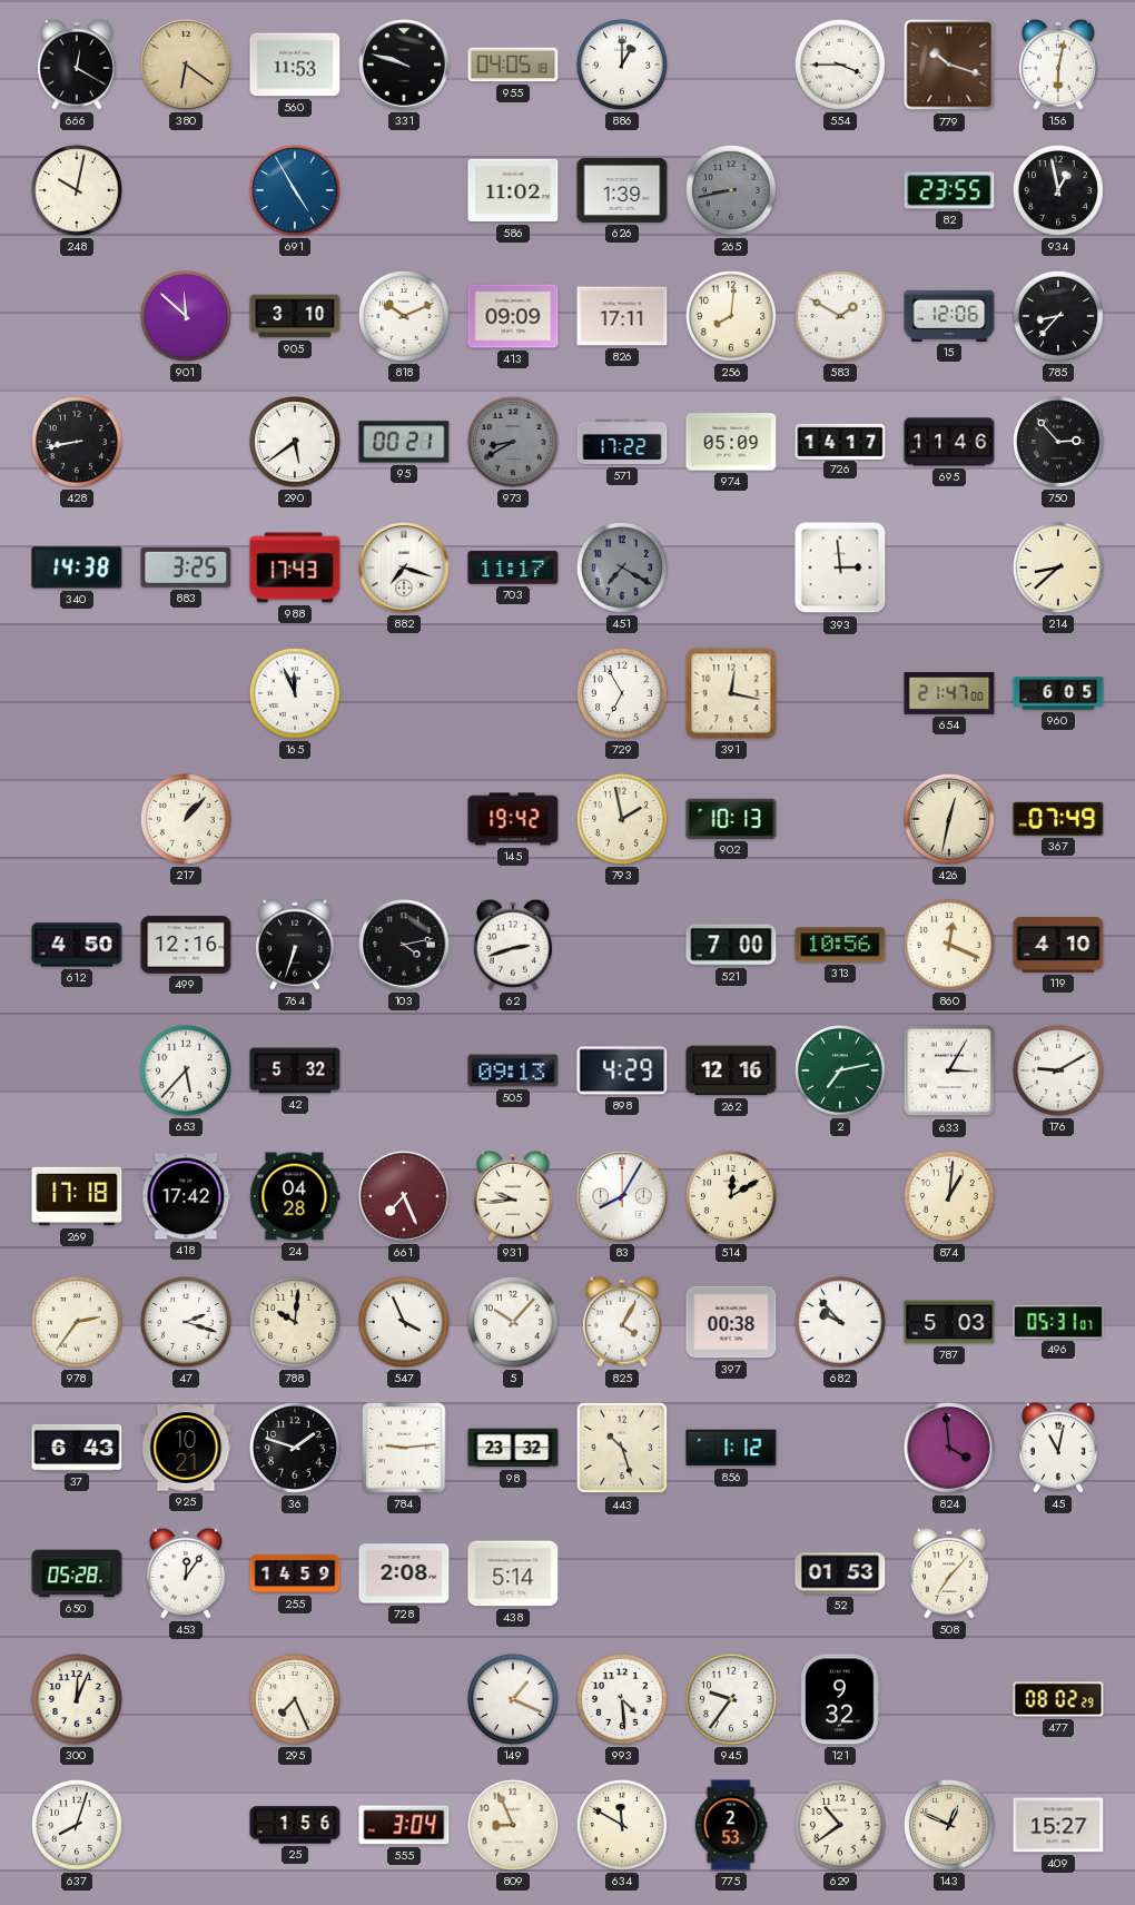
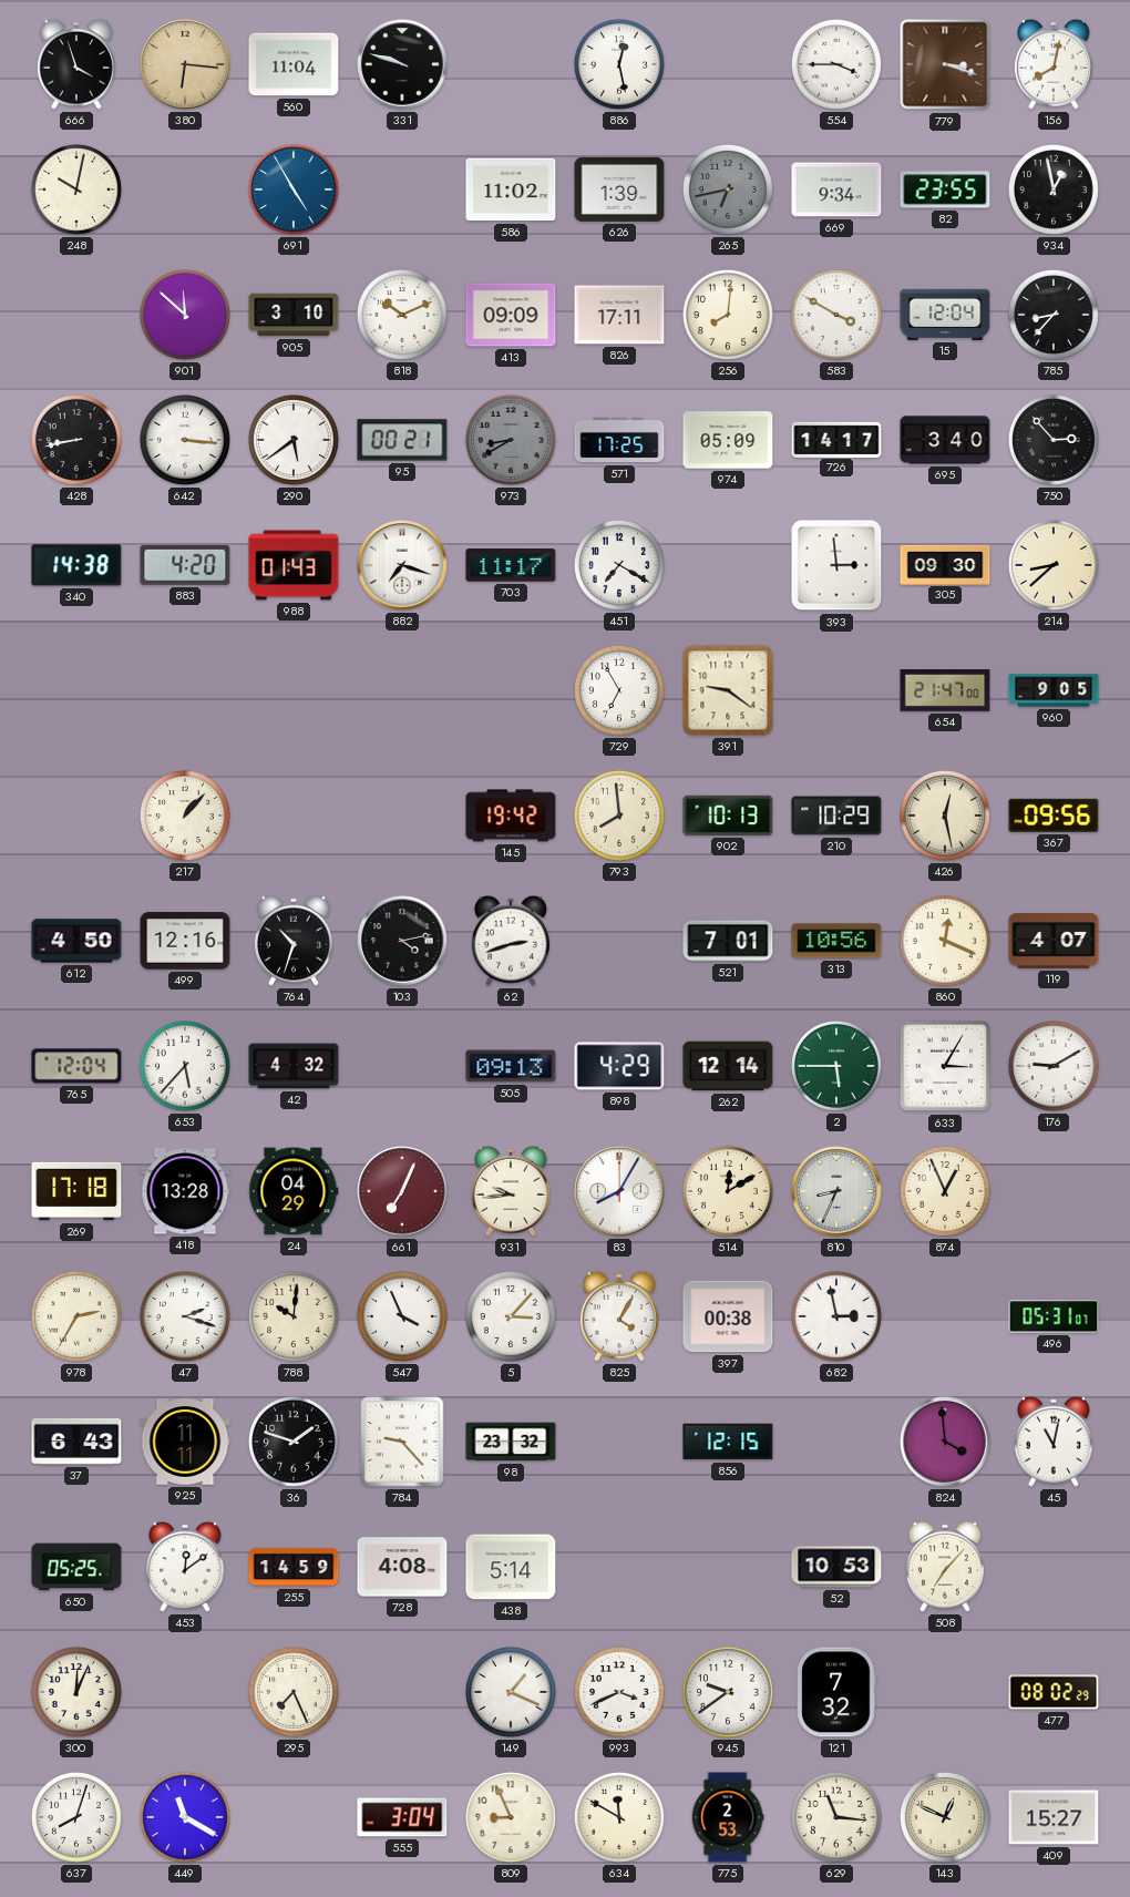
666: 12:20 -> 3:57
380: 6:21 -> 6:16
560: 11:53 -> 11:04
955: 04:05 -> none
886: 1:00 -> 12:28
779: 10:18 -> 3:18
156: 6:02 -> 8:02
265: 8:43 -> 6:43
669: none -> 9:34
583: 1:50 -> 3:50
15: 12:06 -> 12:04
642: none -> 3:16
571: 17:22 -> 17:25
695: 11:46 -> 3:40
883: 3:25 -> 4:20
988: 17:43 -> 01:43
451 dial: grey -> white
305: none -> 09:30
165: 11:56 -> none
391: 12:17 -> 9:21
960: 6:05 -> 9:05
793: 1:58 -> 7:59
210: none -> 10:29
426: 12:32 -> 12:28
367: 07:49 -> 09:56
764: 6:33 -> 10:33
521: 7:00 -> 7:01
119: 4:10 -> 4:07
765: none -> 12:04
42: 5:32 -> 4:32
262: 12:16 -> 12:14
2: 7:13 -> 5:45
418: 17:42 -> 13:28
24: 04:28 -> 04:29
661: 7:26 -> 7:04
810: none -> 8:34
874: 1:01 -> 12:56
978: 2:36 -> 2:35
5: 10:07 -> 3:07
682: 9:53 -> 2:58
787: 5:03 -> none
925: 10:21 -> 11:11
784: 9:14 -> 9:23
443: 10:27 -> none
856: 1:12 -> 12:15
650: 05:28 -> 05:25
453: 12:06 -> 12:09
728: 2:08 -> 4:08
52: 01:53 -> 10:53
993: 4:29 -> 3:41
945: 9:36 -> 9:39
121: 9:32 -> 7:32
449: none -> 11:20
25: 1:56 -> none
629: 10:39 -> 11:16
